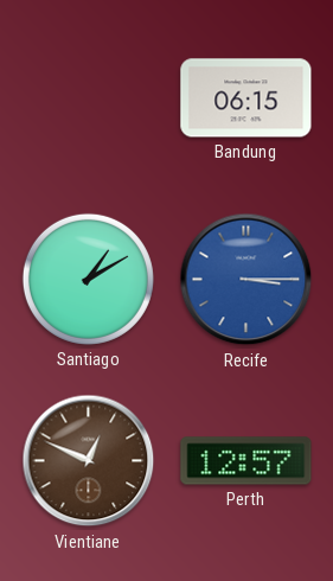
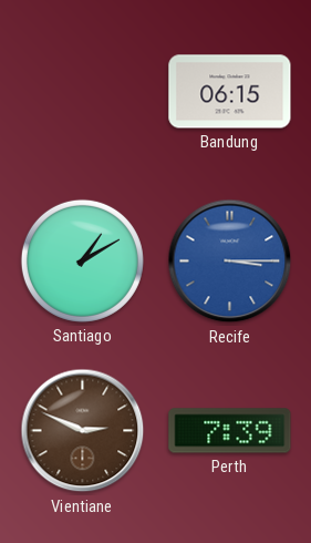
Vientiane: 12:49 -> 2:49
Perth: 12:57 -> 7:39
